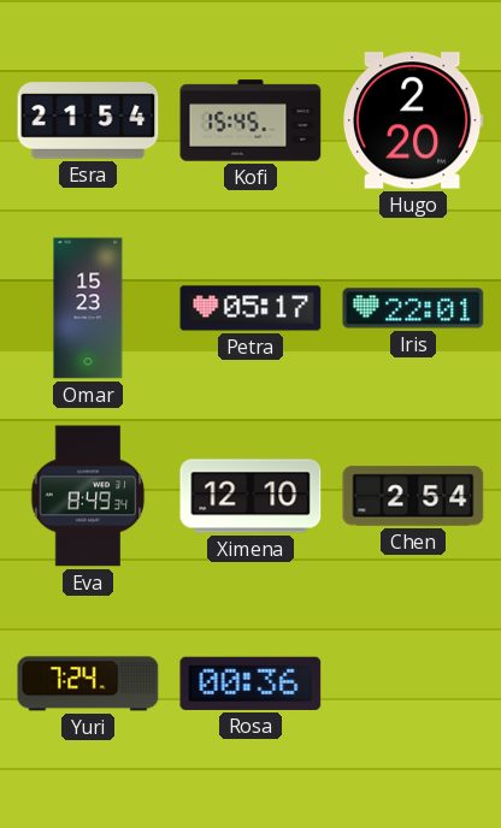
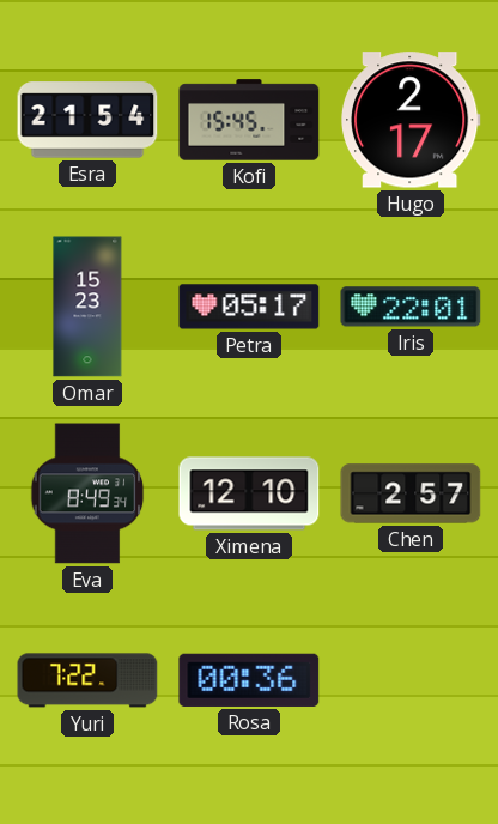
Hugo: 2:20 -> 2:17
Chen: 2:54 -> 2:57
Yuri: 7:24 -> 7:22
